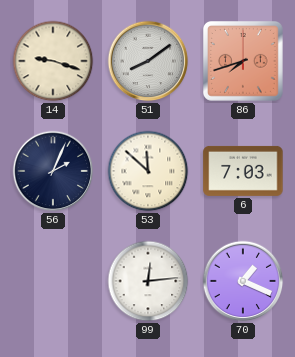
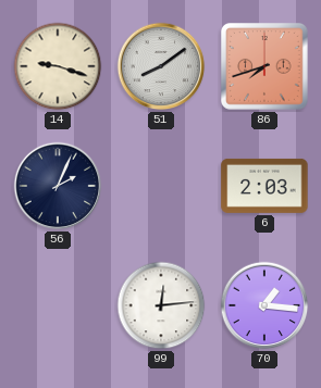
53: 11:52 -> none
6: 7:03 -> 2:03
70: 1:19 -> 1:16
